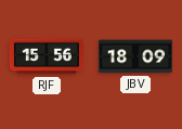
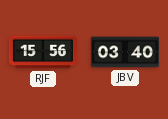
JBV: 18:09 -> 03:40
